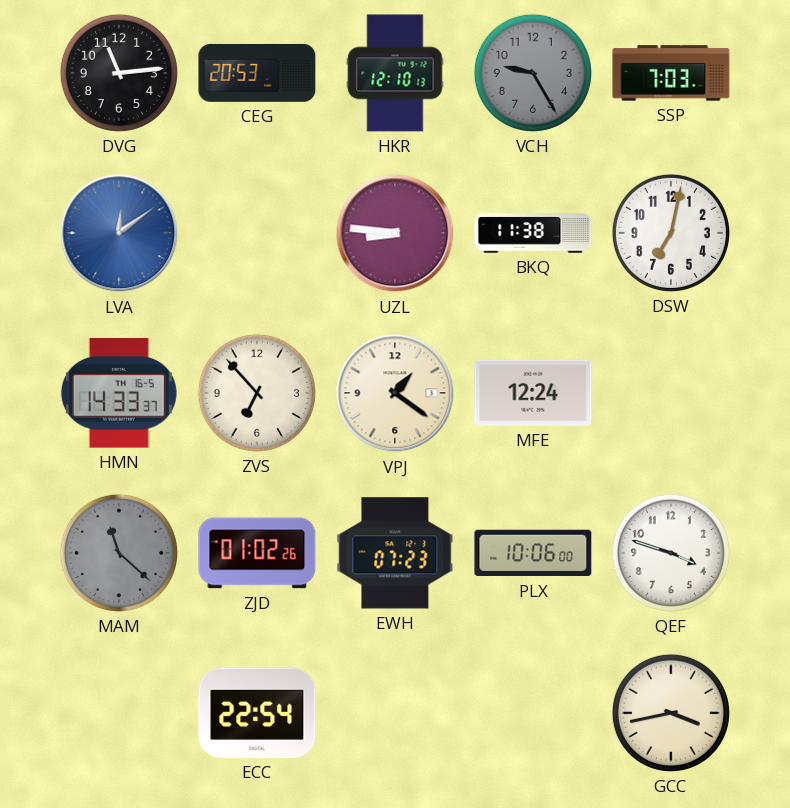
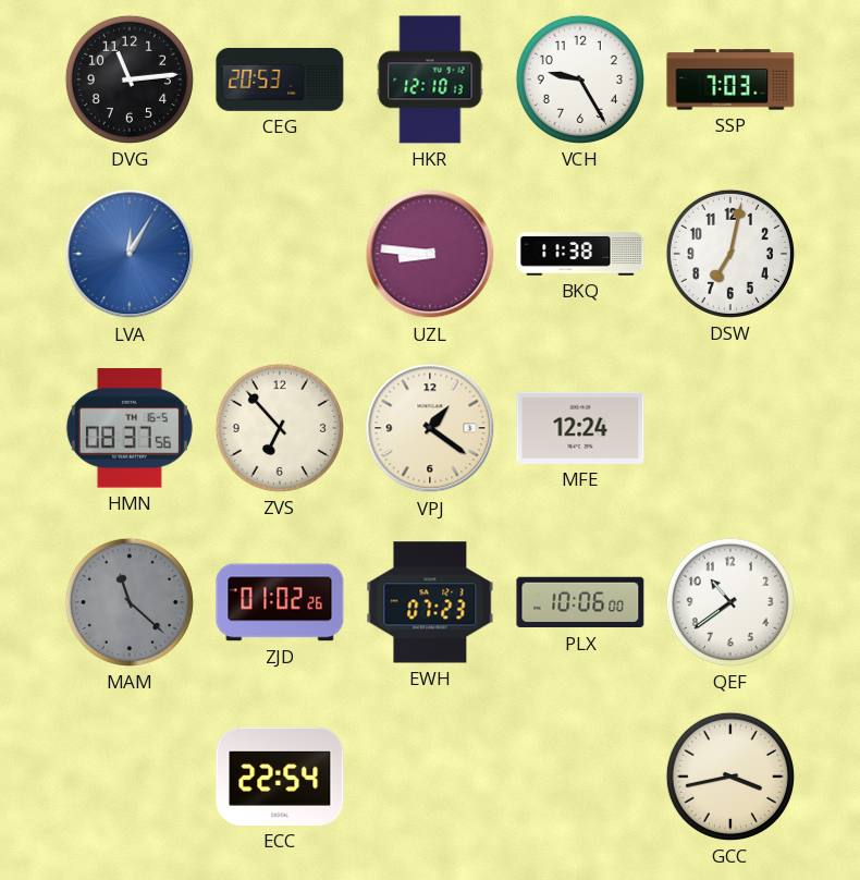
VCH dial: grey -> white
LVA: 12:09 -> 12:05
HMN: 14:33 -> 08:37
QEF: 3:48 -> 10:39
